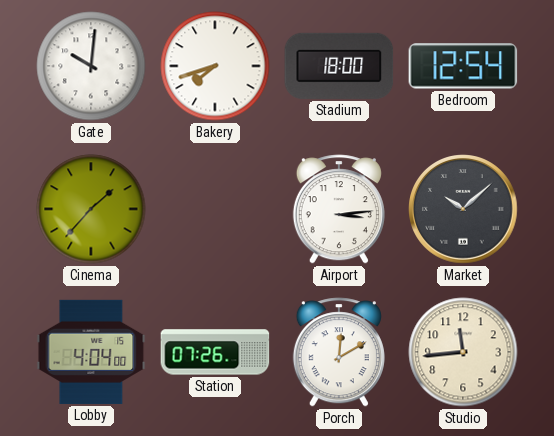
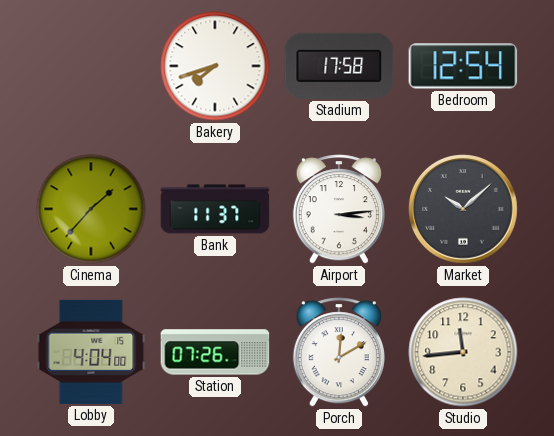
Gate: 10:01 -> none
Stadium: 18:00 -> 17:58
Bank: none -> 11:37
